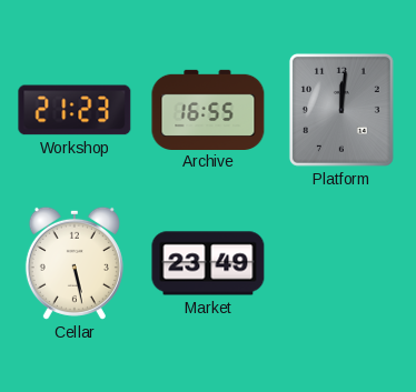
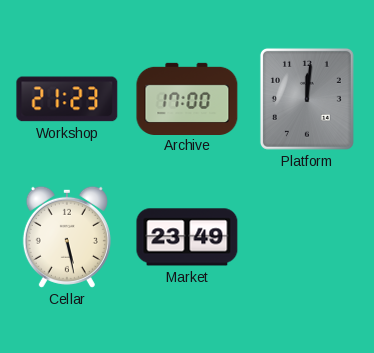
Archive: 16:55 -> 17:00
